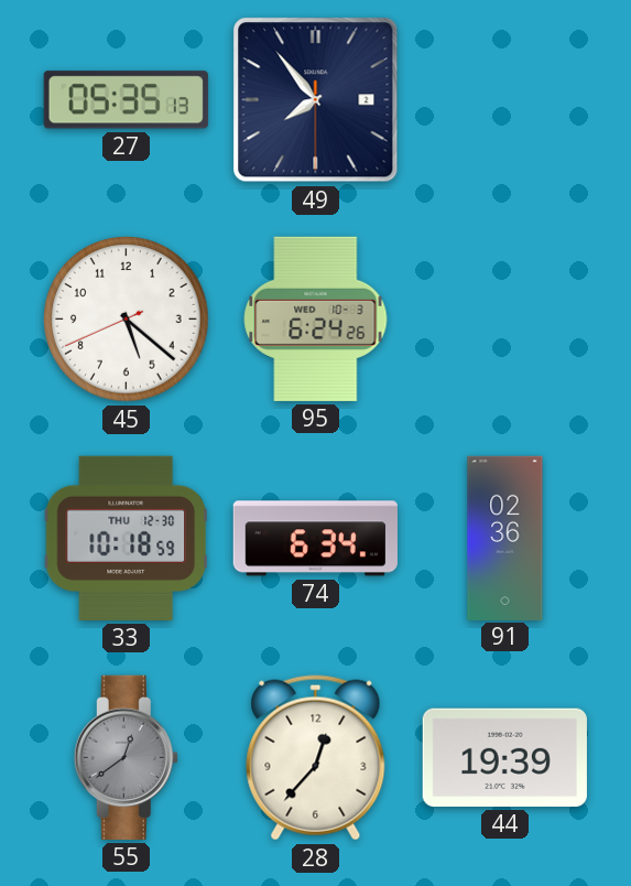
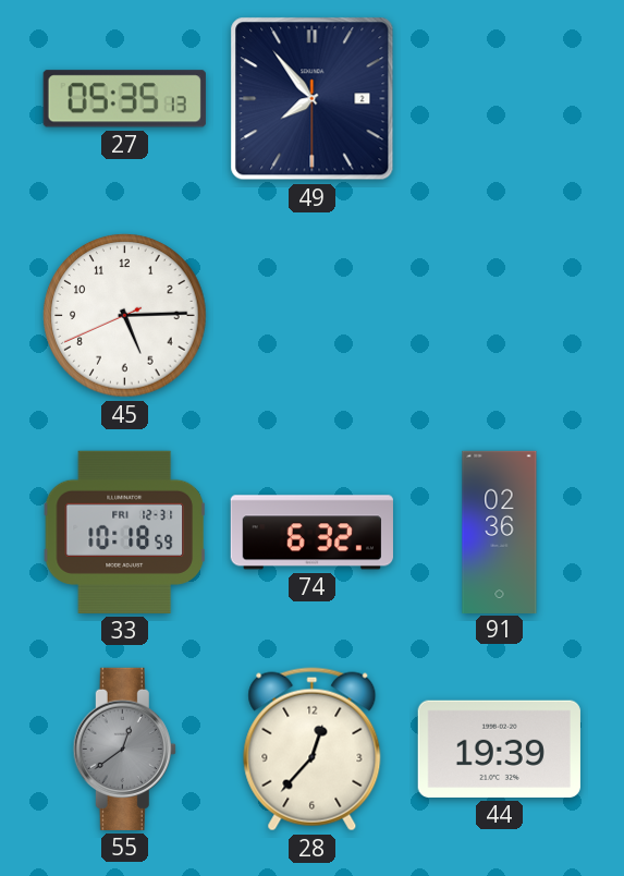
45: 5:21 -> 5:14
95: 6:24 -> none
33 date: THU 12-30 -> FRI 12-31
74: 6:34 -> 6:32
